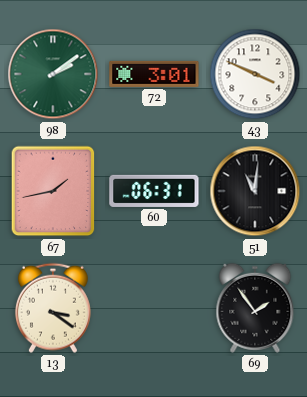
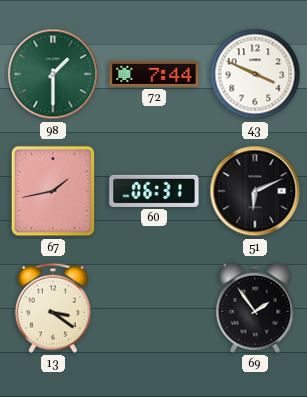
98: 2:09 -> 1:30
72: 3:01 -> 7:44
51: 11:01 -> 6:11
